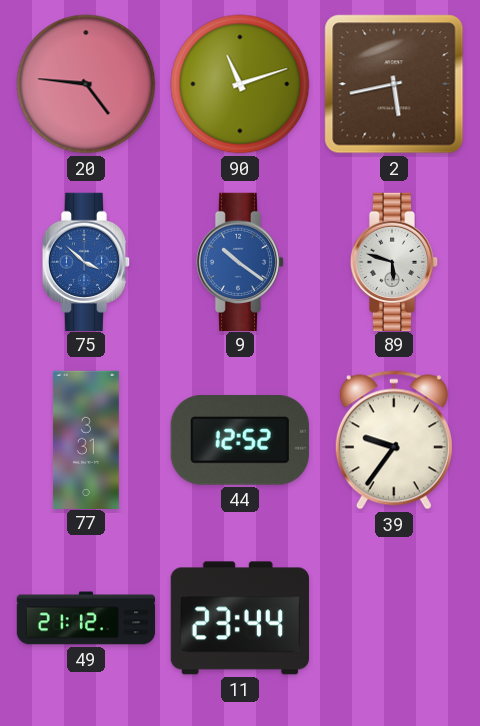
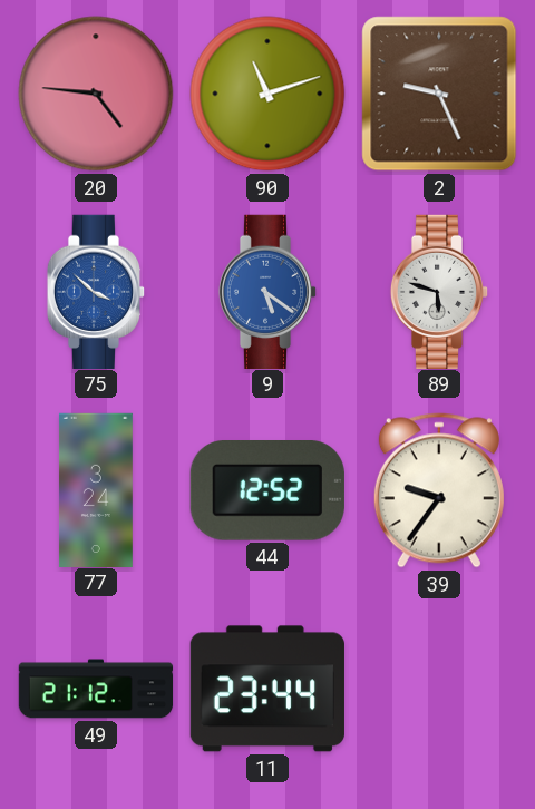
2: 5:43 -> 9:26
9: 10:21 -> 5:21
77: 3:31 -> 3:24
